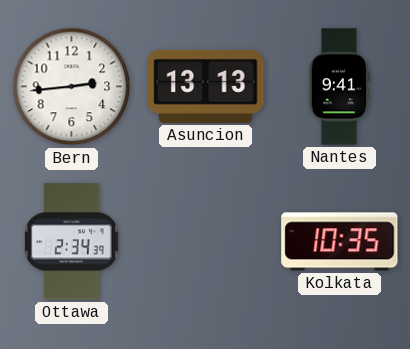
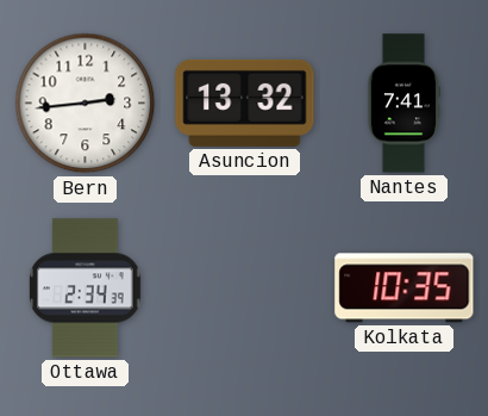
Asuncion: 13:13 -> 13:32
Nantes: 9:41 -> 7:41
